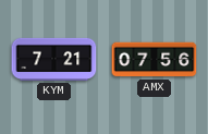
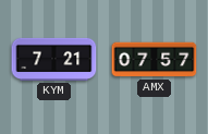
AMX: 07:56 -> 07:57
